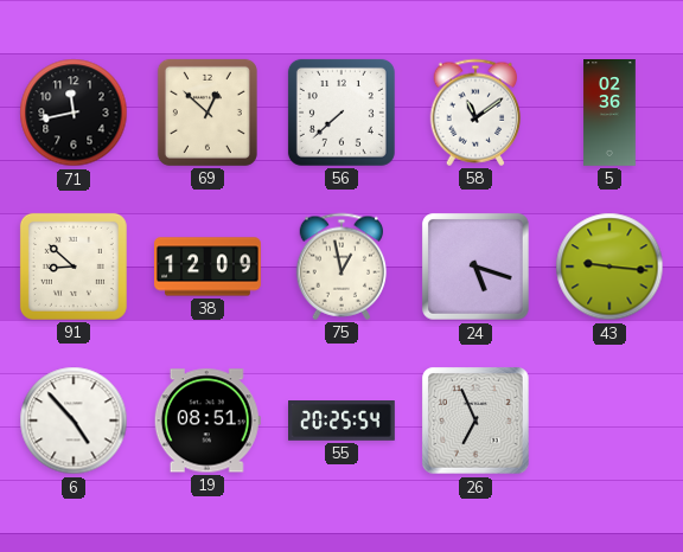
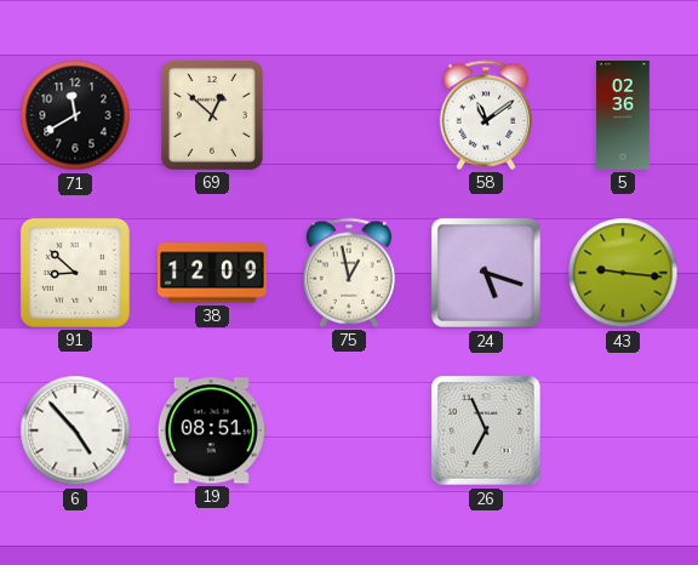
71: 11:43 -> 11:40
56: 7:38 -> none
55: 20:25 -> none
